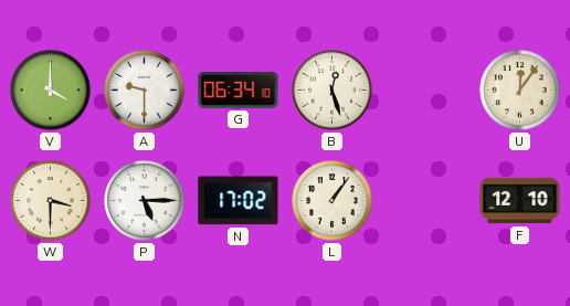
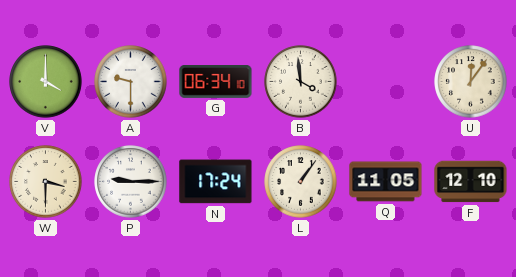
B: 12:27 -> 3:59
P: 5:15 -> 9:15
N: 17:02 -> 17:24
Q: none -> 11:05
